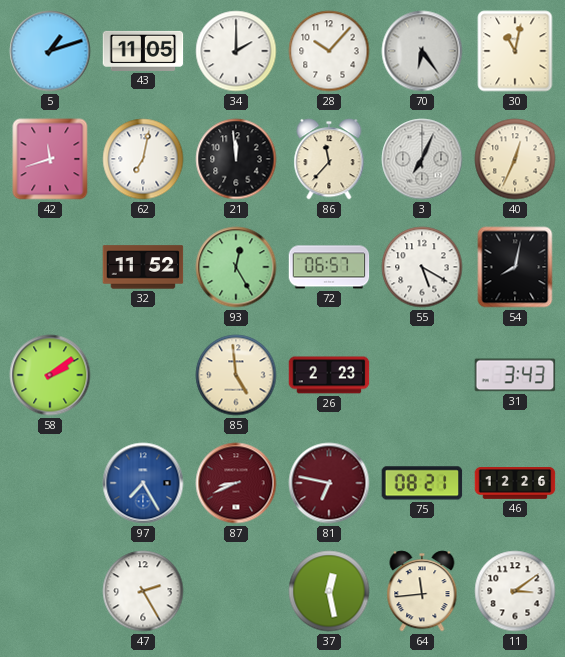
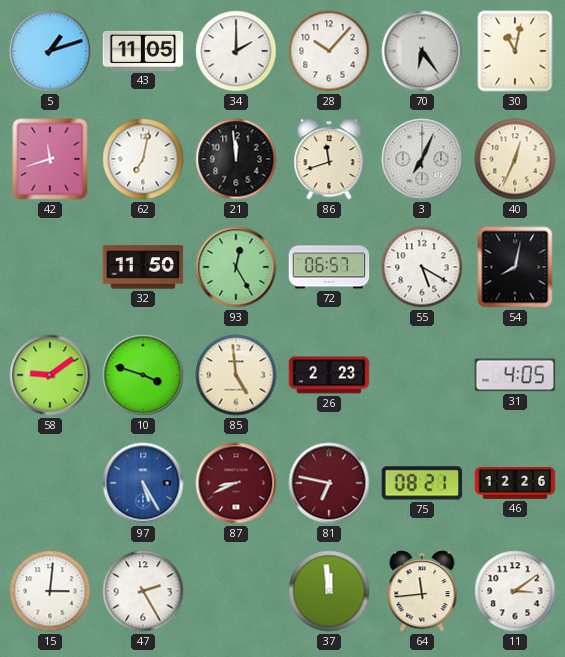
86: 11:37 -> 11:42
32: 11:52 -> 11:50
58: 2:09 -> 9:09
10: none -> 3:48
31: 3:43 -> 4:05
97: 7:25 -> 5:25
15: none -> 3:01
37: 12:28 -> 11:59
